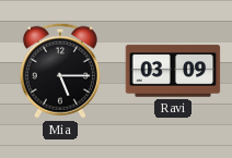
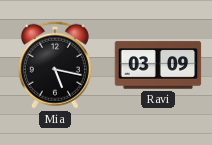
Mia: 5:15 -> 5:17
